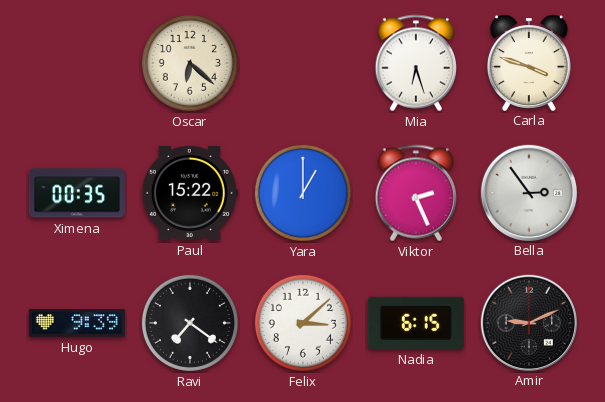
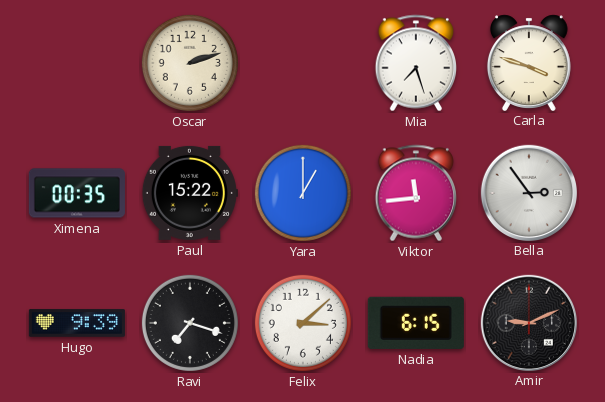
Oscar: 6:22 -> 2:12
Mia: 6:27 -> 7:27
Viktor: 2:26 -> 11:44
Ravi: 7:21 -> 7:18
